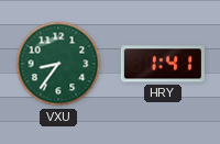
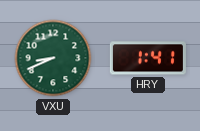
VXU: 8:36 -> 8:41
